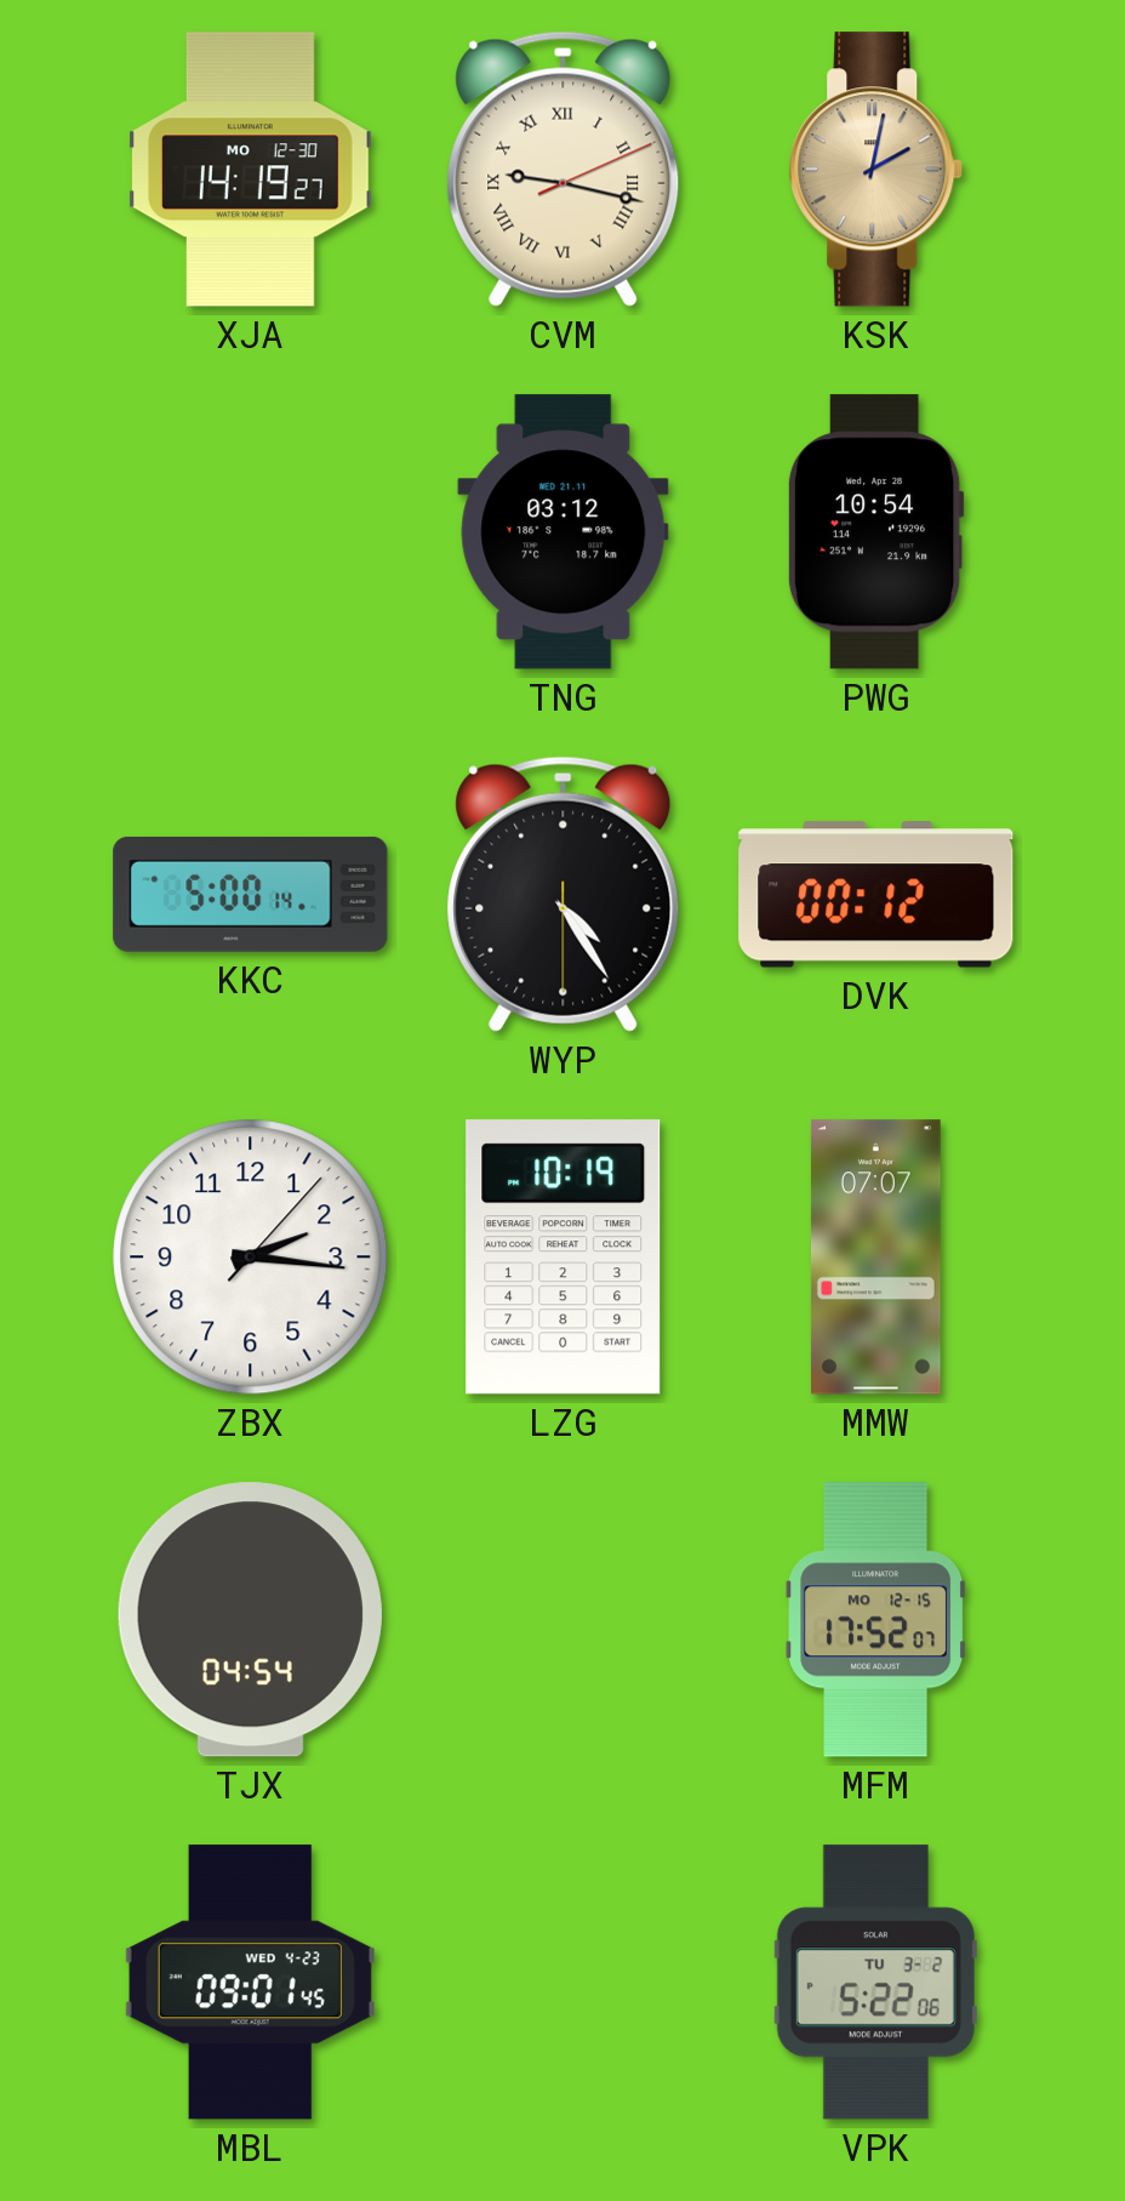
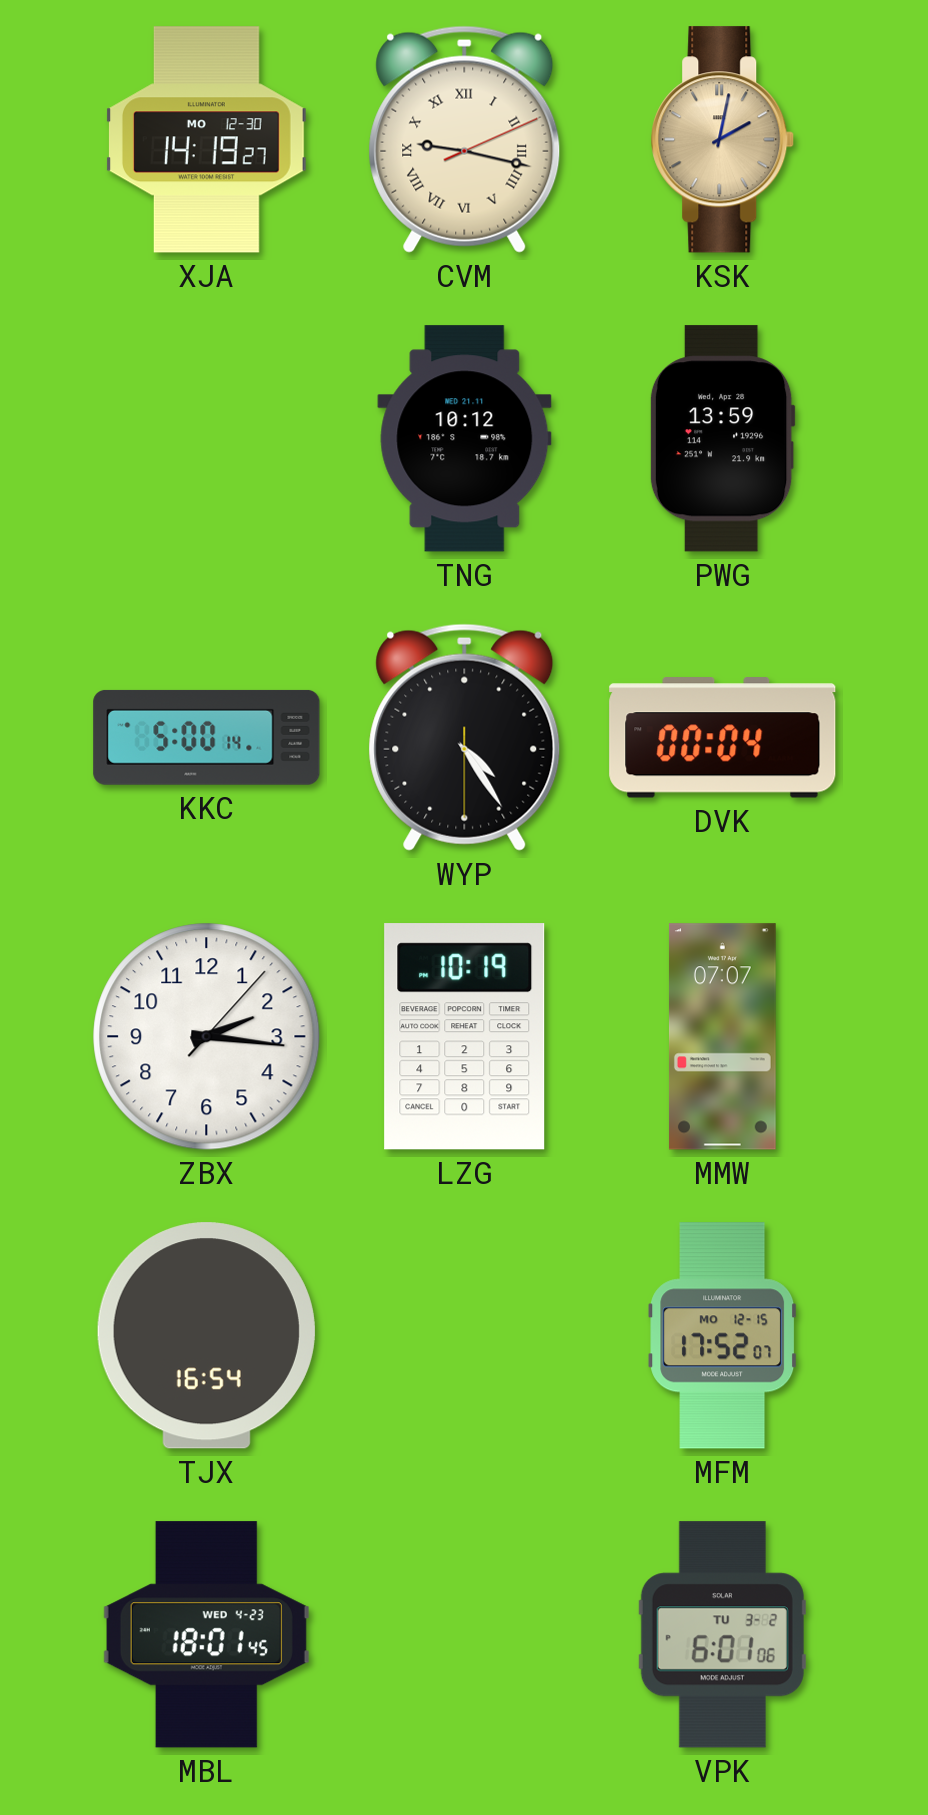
TNG: 03:12 -> 10:12
PWG: 10:54 -> 13:59
DVK: 00:12 -> 00:04
TJX: 04:54 -> 16:54
MBL: 09:01 -> 18:01
VPK: 5:22 -> 6:01
